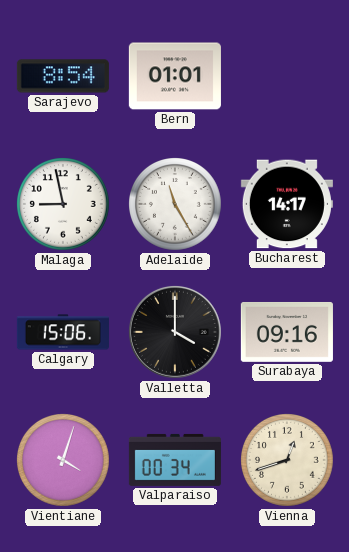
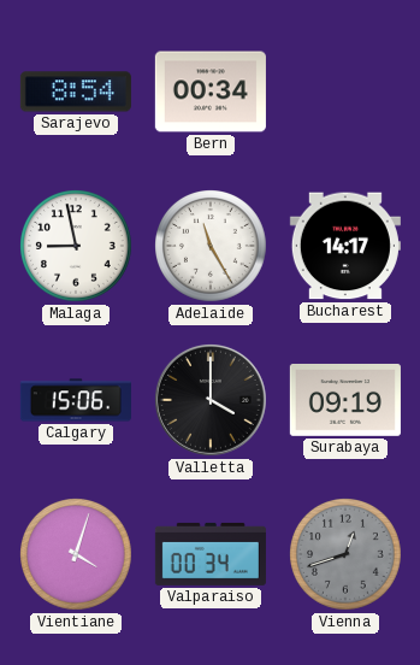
Bern: 01:01 -> 00:34
Surabaya: 09:16 -> 09:19
Vienna dial: cream -> grey
